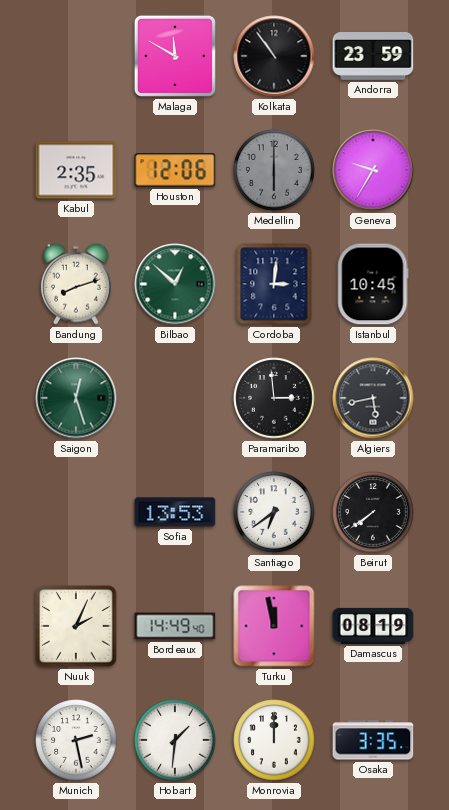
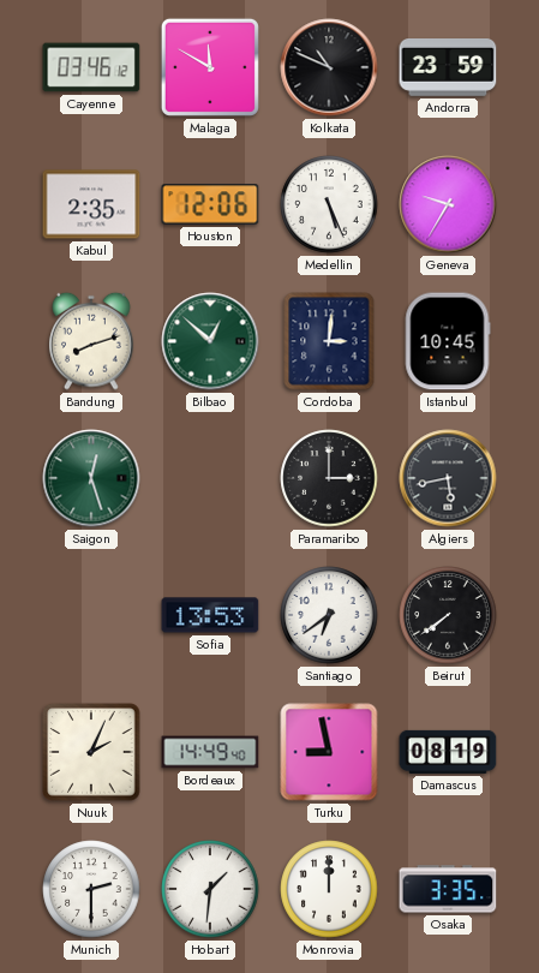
Cayenne: none -> 03:46
Kolkata: 10:54 -> 10:49
Medellin: 6:00 -> 5:26
Medellin dial: grey -> white
Paramaribo: 2:59 -> 3:00
Turku: 11:58 -> 8:58
Munich: 2:28 -> 2:30
